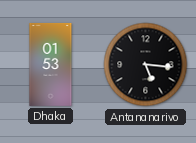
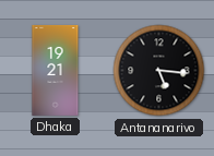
Dhaka: 01:53 -> 19:21
